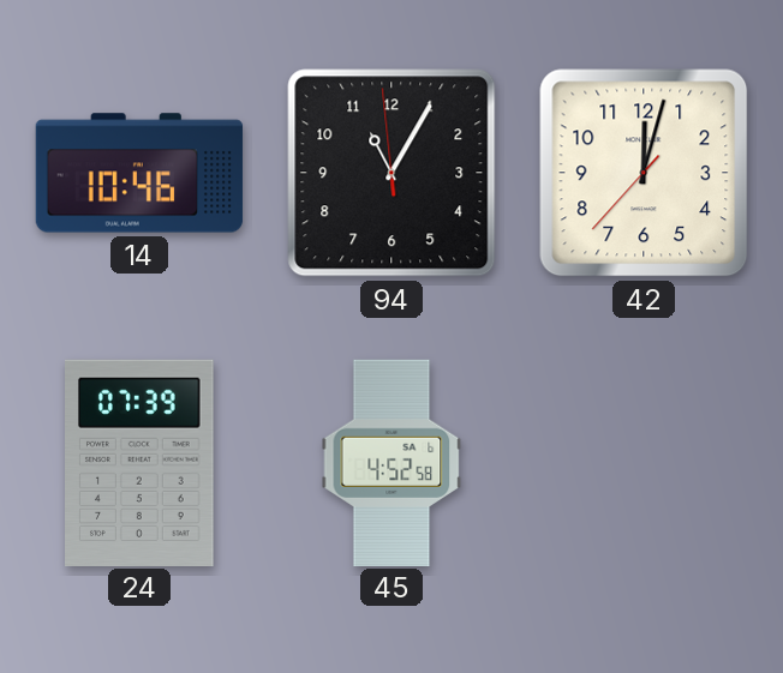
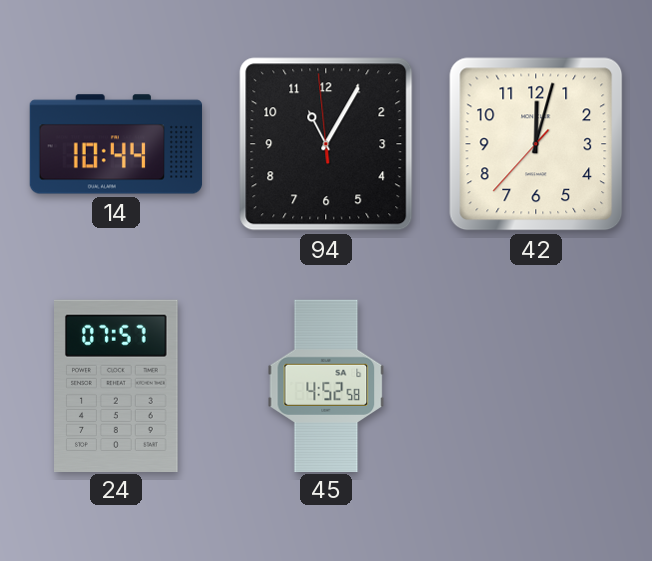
14: 10:46 -> 10:44
24: 07:39 -> 07:57
